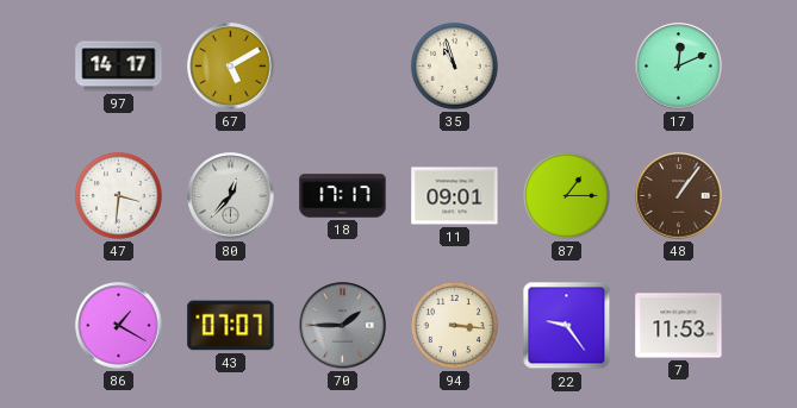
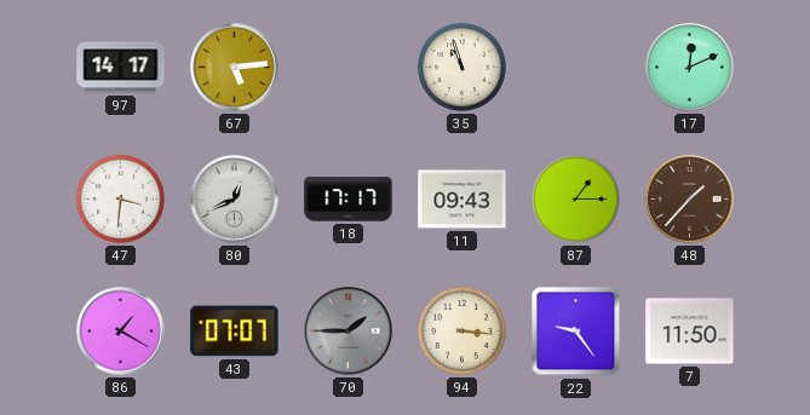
67: 5:10 -> 5:14
80: 12:37 -> 12:41
11: 09:01 -> 09:43
48: 1:06 -> 1:37
7: 11:53 -> 11:50
